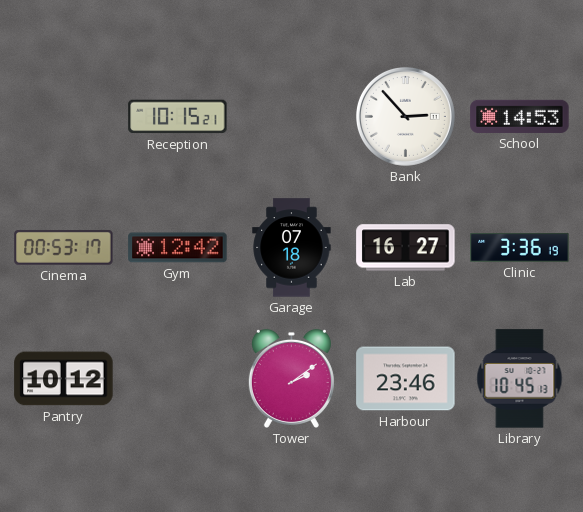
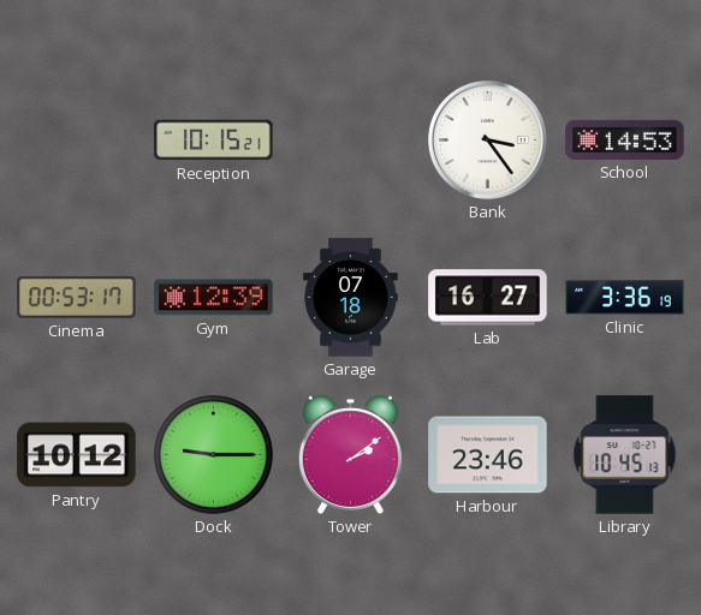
Bank: 2:53 -> 3:24
Gym: 12:42 -> 12:39
Dock: none -> 9:15
